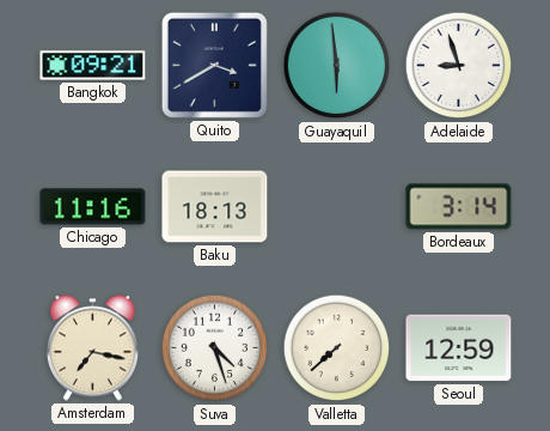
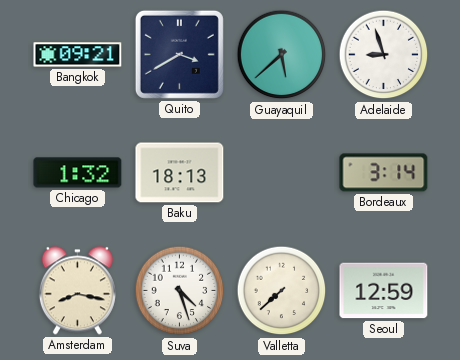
Guayaquil: 5:59 -> 5:38
Chicago: 11:16 -> 1:32
Amsterdam: 7:17 -> 8:17
